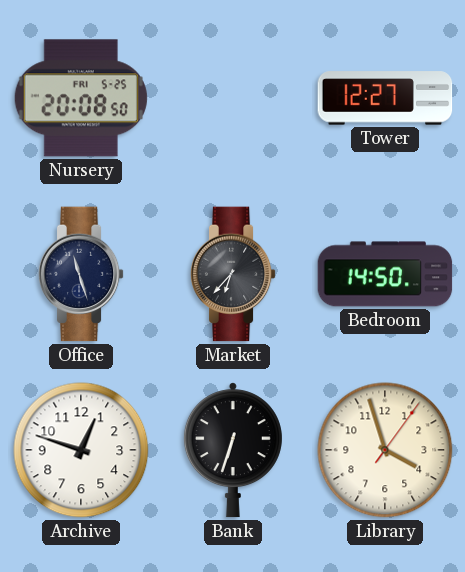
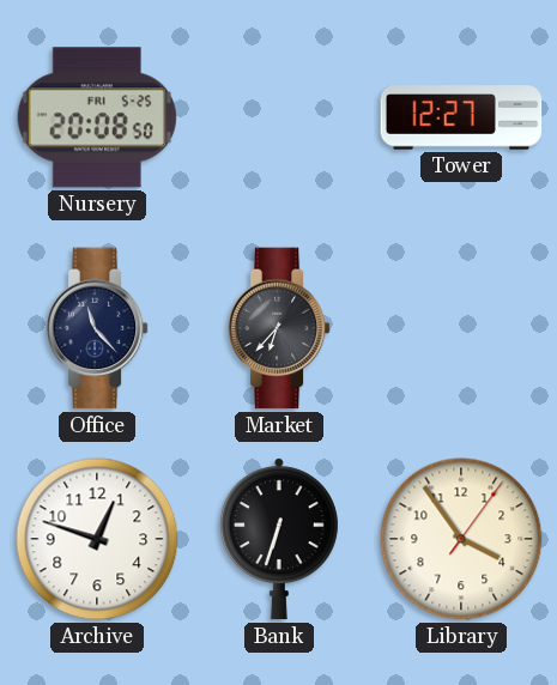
Office: 11:27 -> 11:23
Bedroom: 14:50 -> none
Library: 3:57 -> 3:54
